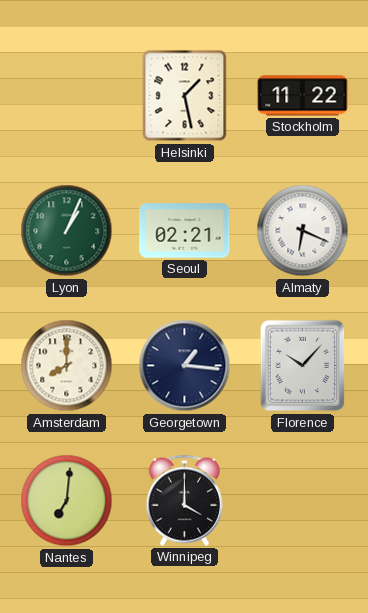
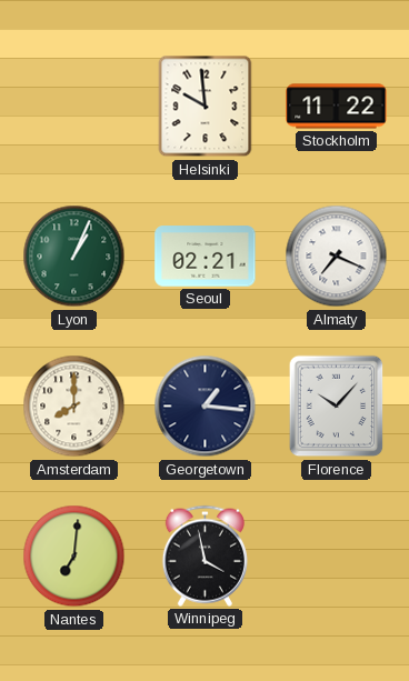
Helsinki: 1:28 -> 9:59
Almaty: 6:19 -> 7:19
Winnipeg: 4:00 -> 3:58
